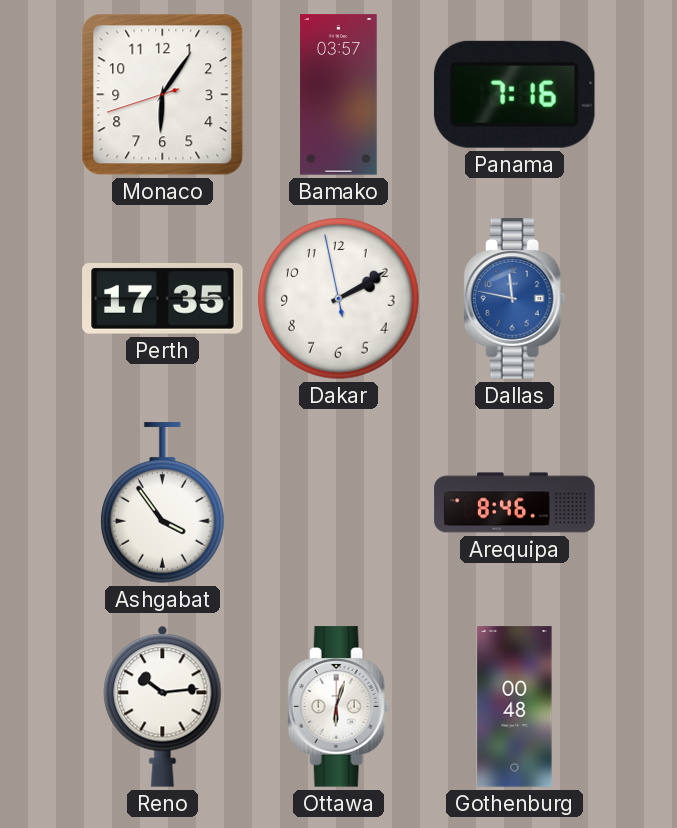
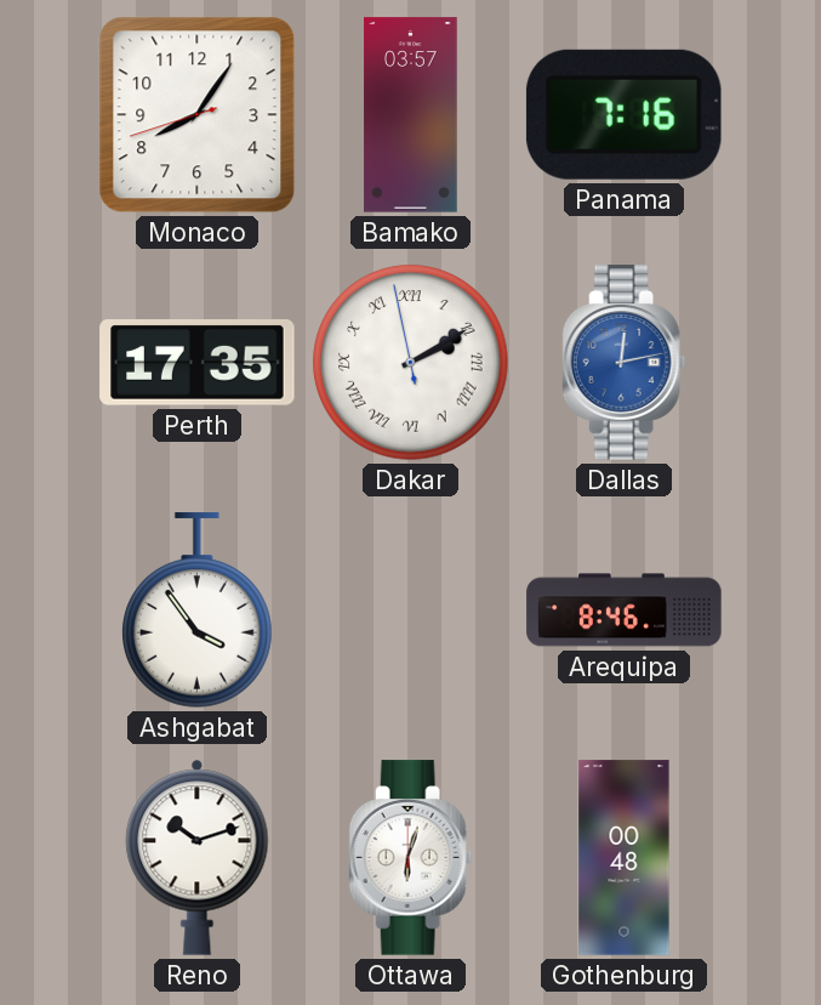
Monaco: 6:05 -> 8:05
Dakar numerals: Arabic -> Roman
Dallas: 11:47 -> 12:13
Reno: 10:14 -> 10:12
